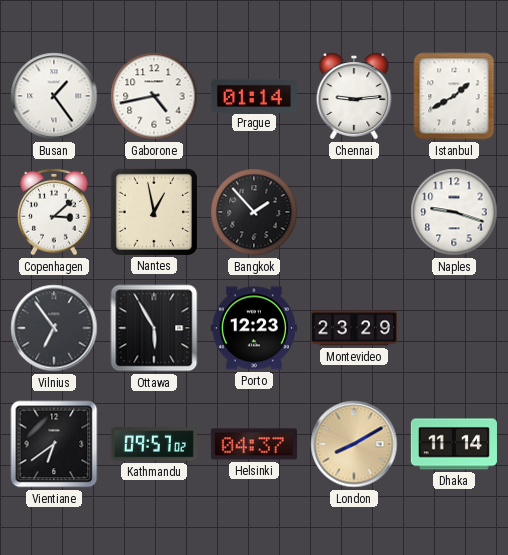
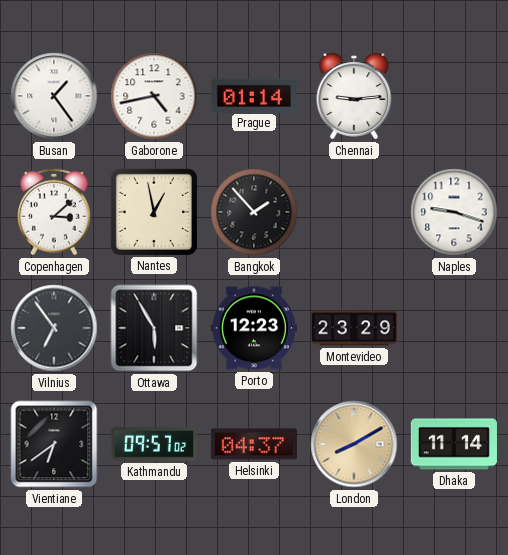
Istanbul: 1:40 -> none
